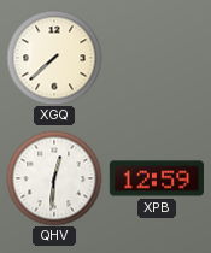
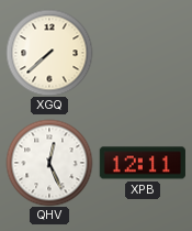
QHV: 12:31 -> 12:26
XPB: 12:59 -> 12:11
